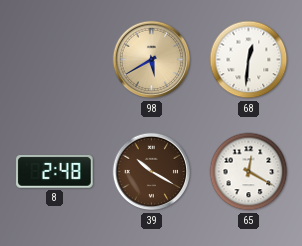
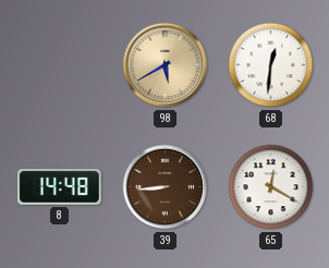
8: 2:48 -> 14:48
39: 10:20 -> 8:44
